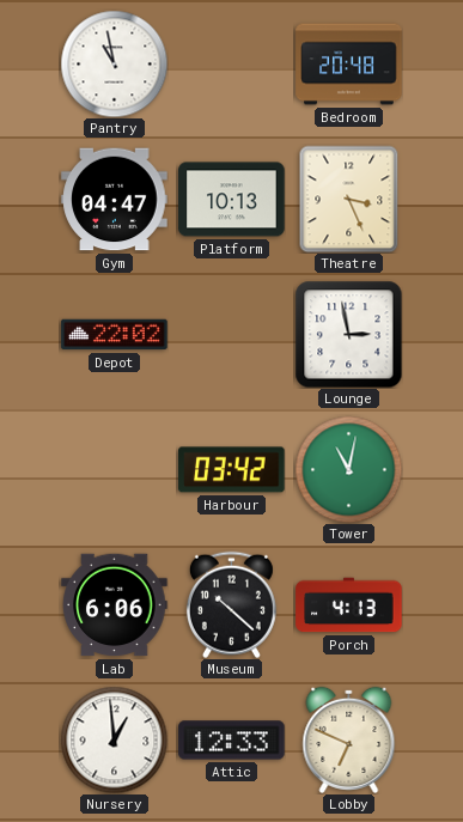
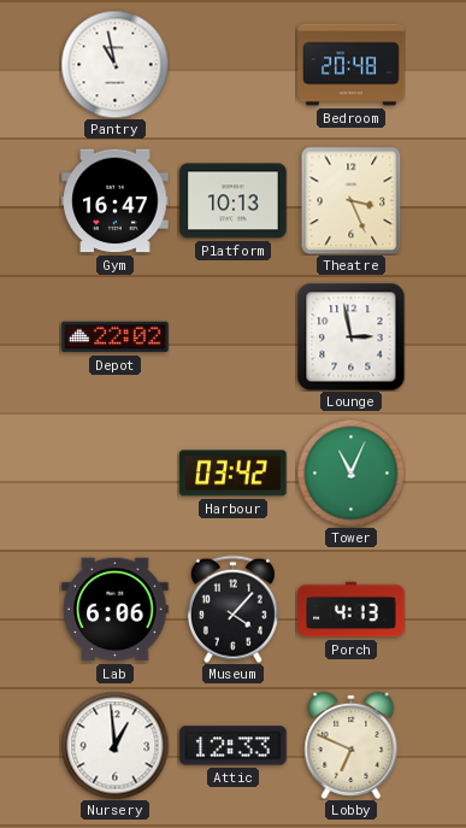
Gym: 04:47 -> 16:47
Tower: 11:02 -> 11:04
Museum: 10:22 -> 4:07
